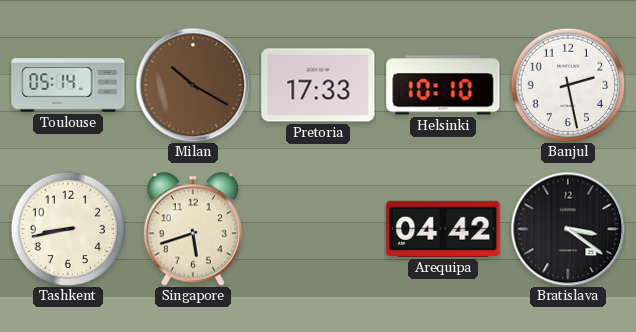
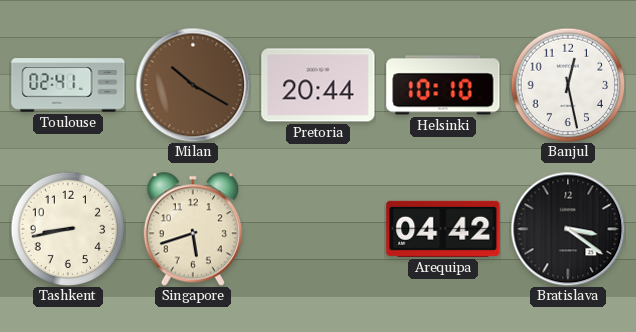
Toulouse: 05:14 -> 02:41
Pretoria: 17:33 -> 20:44
Banjul: 2:28 -> 12:28
